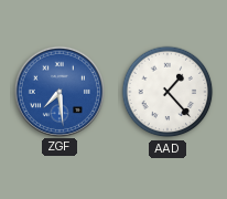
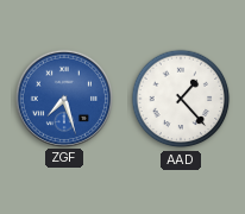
ZGF: 7:29 -> 7:27
